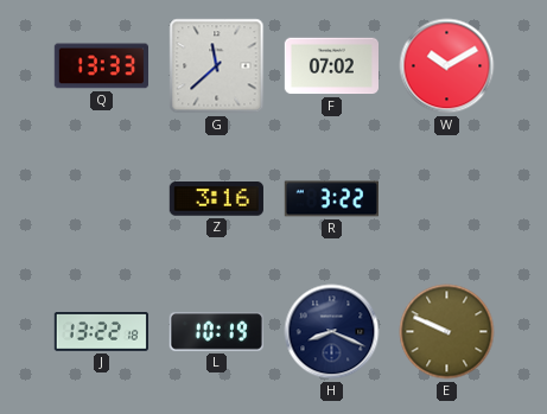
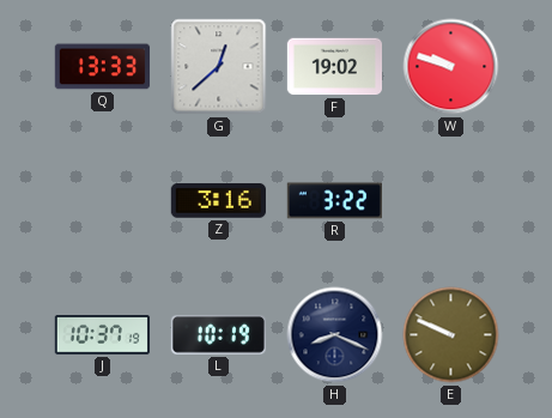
G: 11:38 -> 12:38
F: 07:02 -> 19:02
W: 10:10 -> 9:48
J: 13:22 -> 10:37
